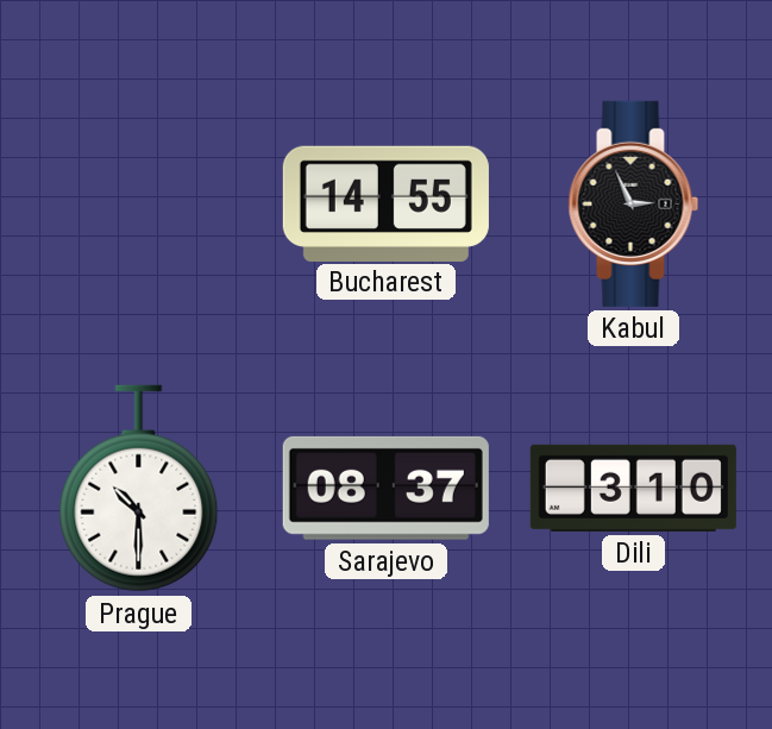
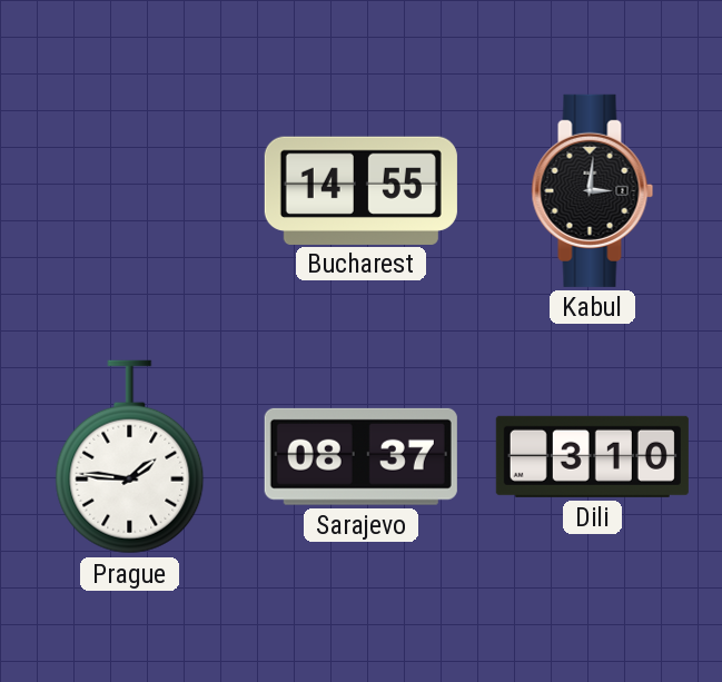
Kabul: 2:56 -> 3:01
Prague: 10:30 -> 1:46
